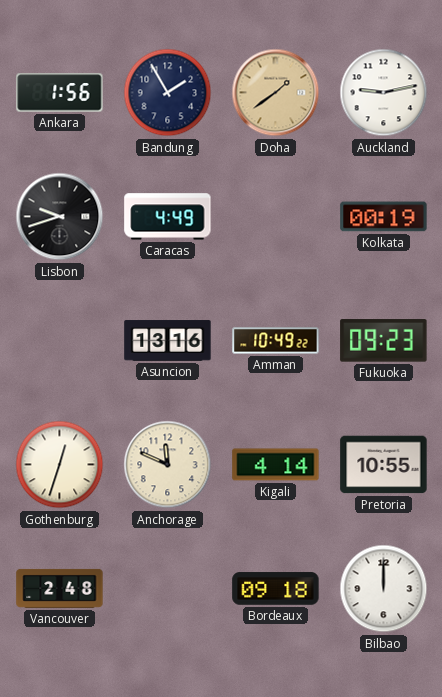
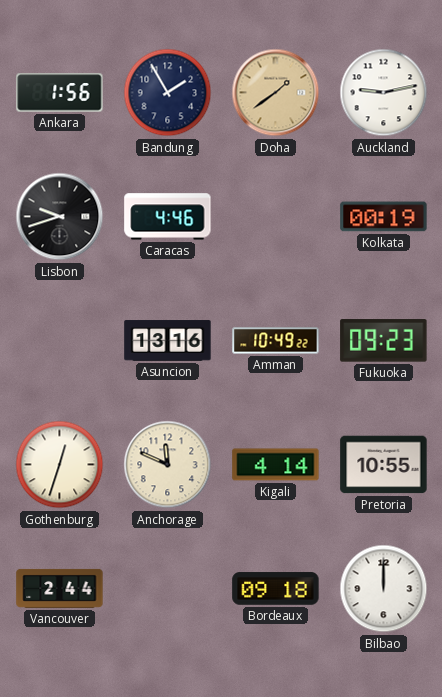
Caracas: 4:49 -> 4:46
Vancouver: 2:48 -> 2:44
